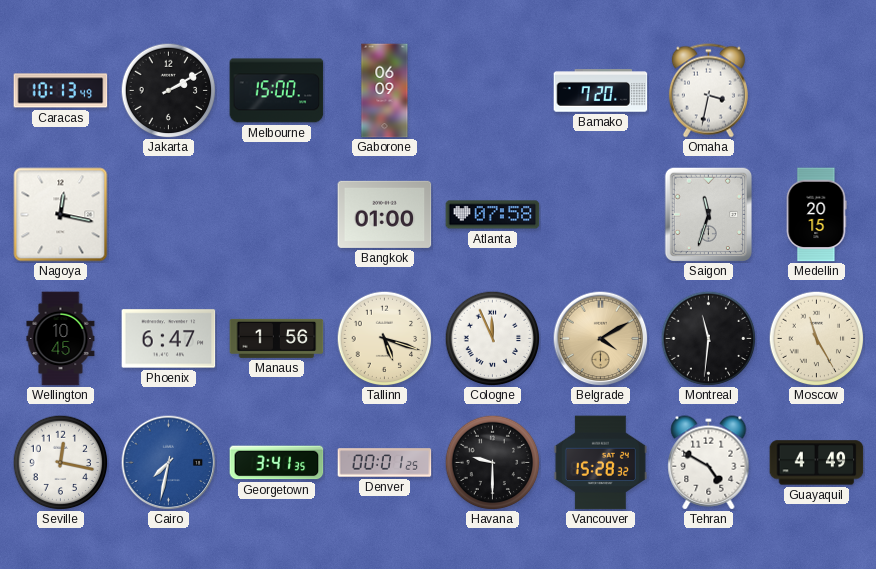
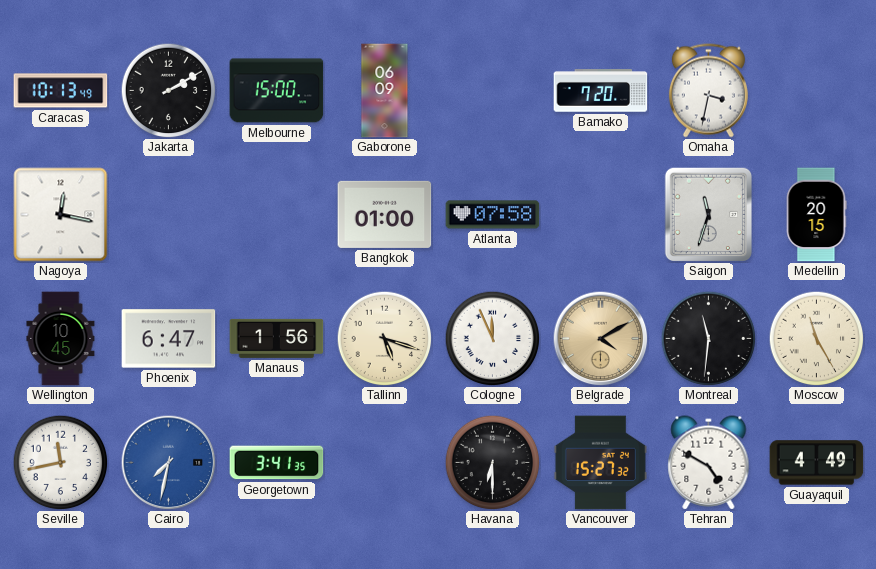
Seville: 12:17 -> 11:43
Denver: 00:01 -> none
Havana: 9:30 -> 6:30
Vancouver: 15:28 -> 15:27
